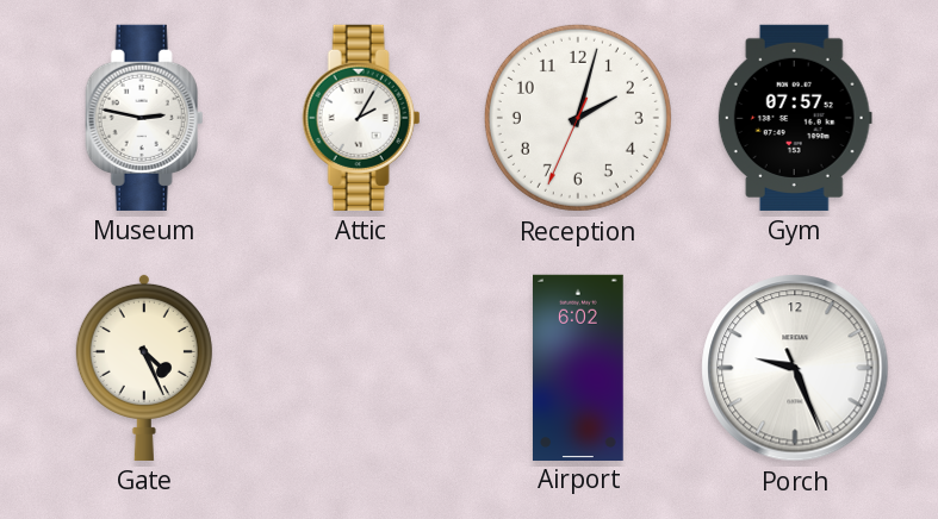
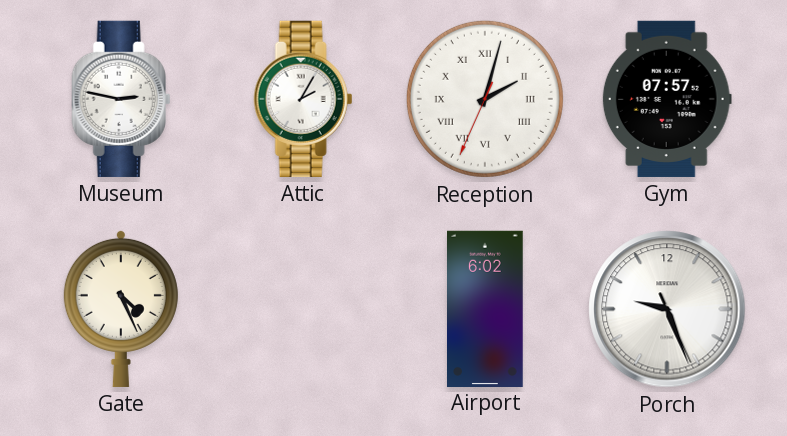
Reception numerals: Arabic -> Roman
